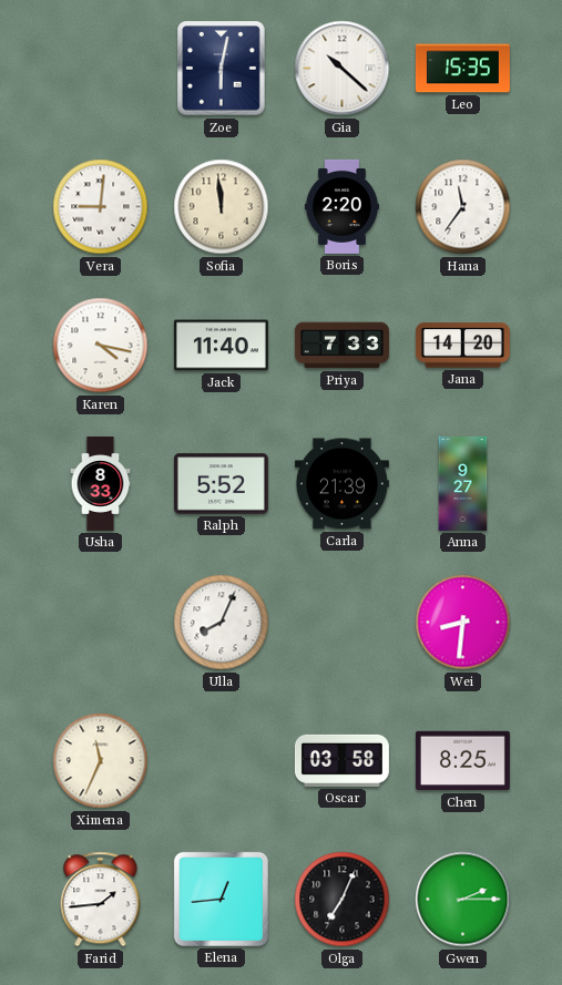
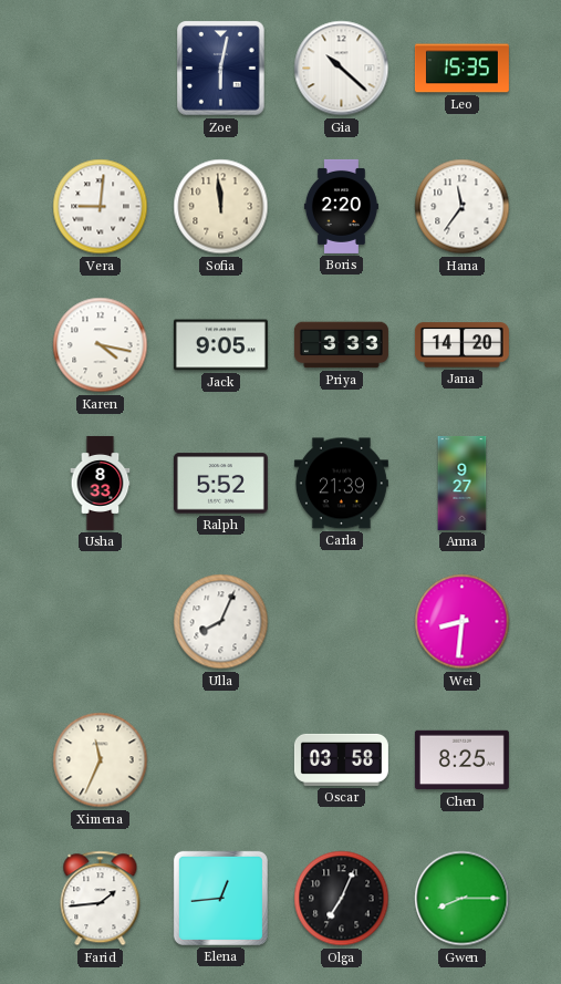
Jack: 11:40 -> 9:05
Priya: 7:33 -> 3:33
Gwen: 2:15 -> 8:15
